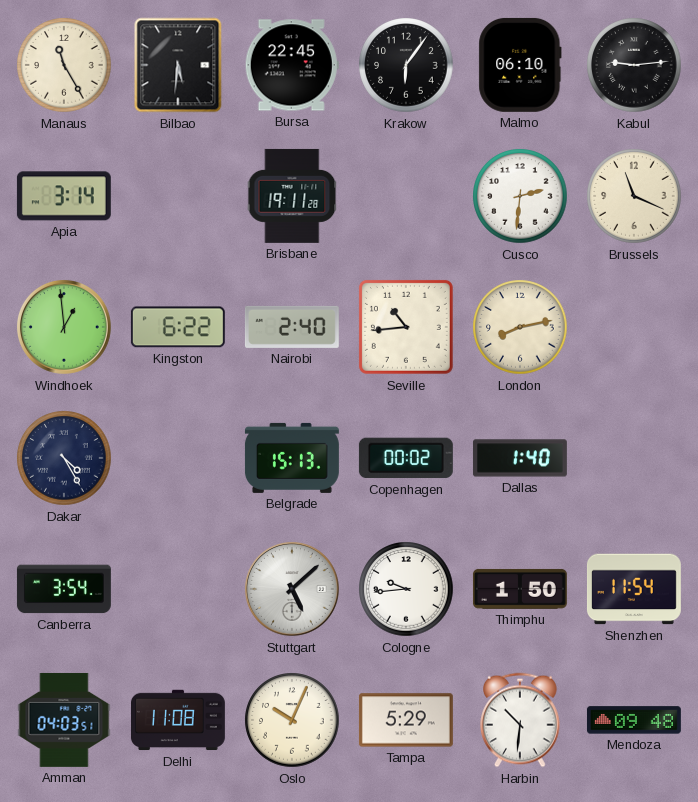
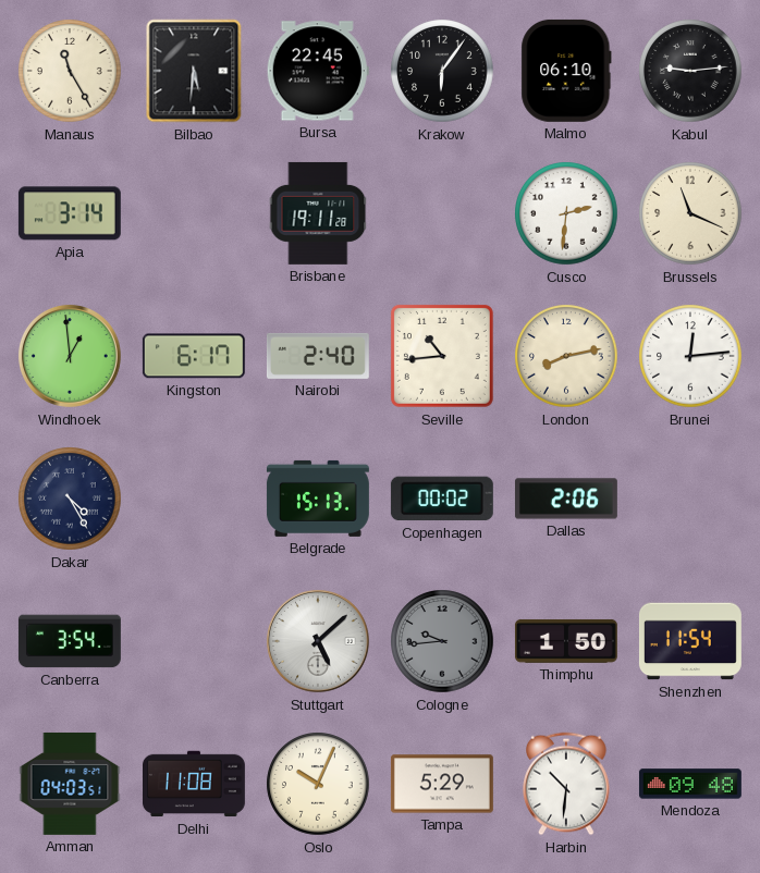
Kingston: 6:22 -> 6:17
Brunei: none -> 12:14
Dallas: 1:40 -> 2:06
Cologne dial: white -> grey
